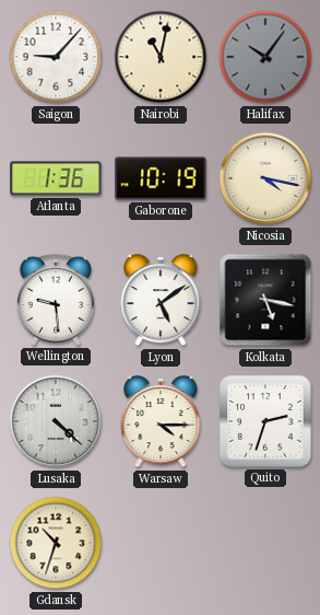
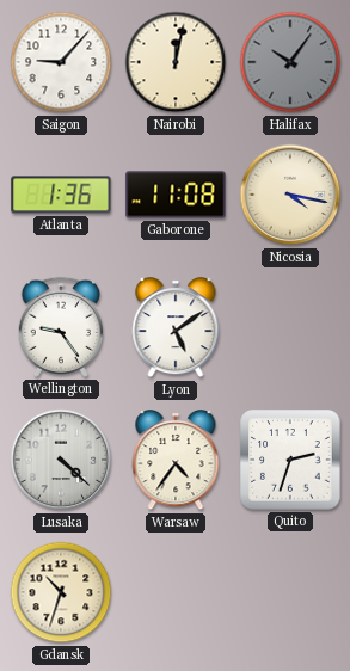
Nairobi: 11:02 -> 12:02
Gaborone: 10:19 -> 11:08
Wellington: 9:29 -> 9:24
Kolkata: 5:17 -> none
Warsaw: 4:15 -> 4:36
